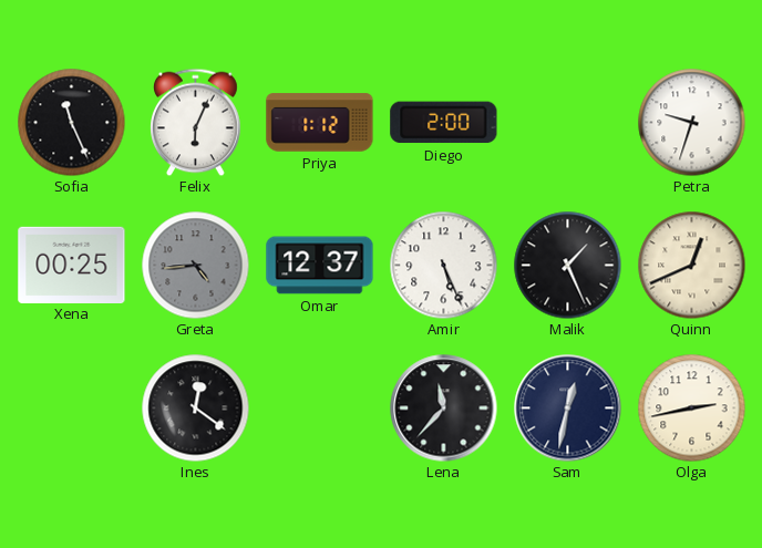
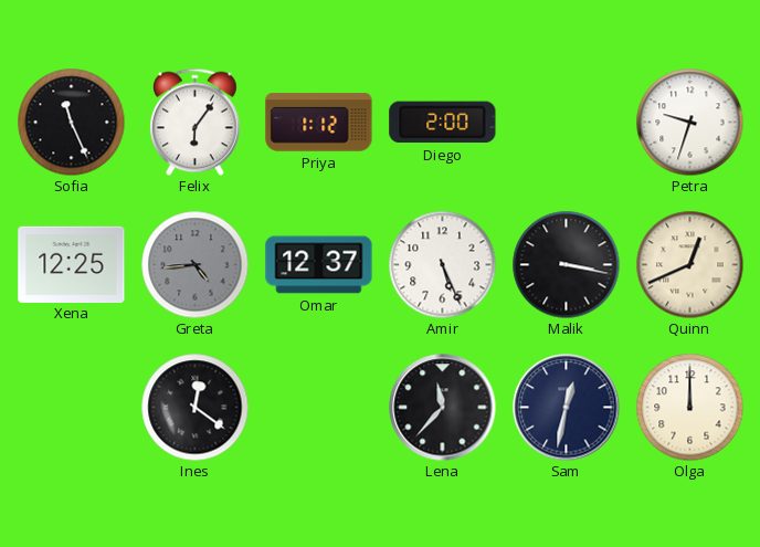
Felix: 6:04 -> 6:06
Xena: 00:25 -> 12:25
Malik: 1:26 -> 3:17
Olga: 2:43 -> 12:00
